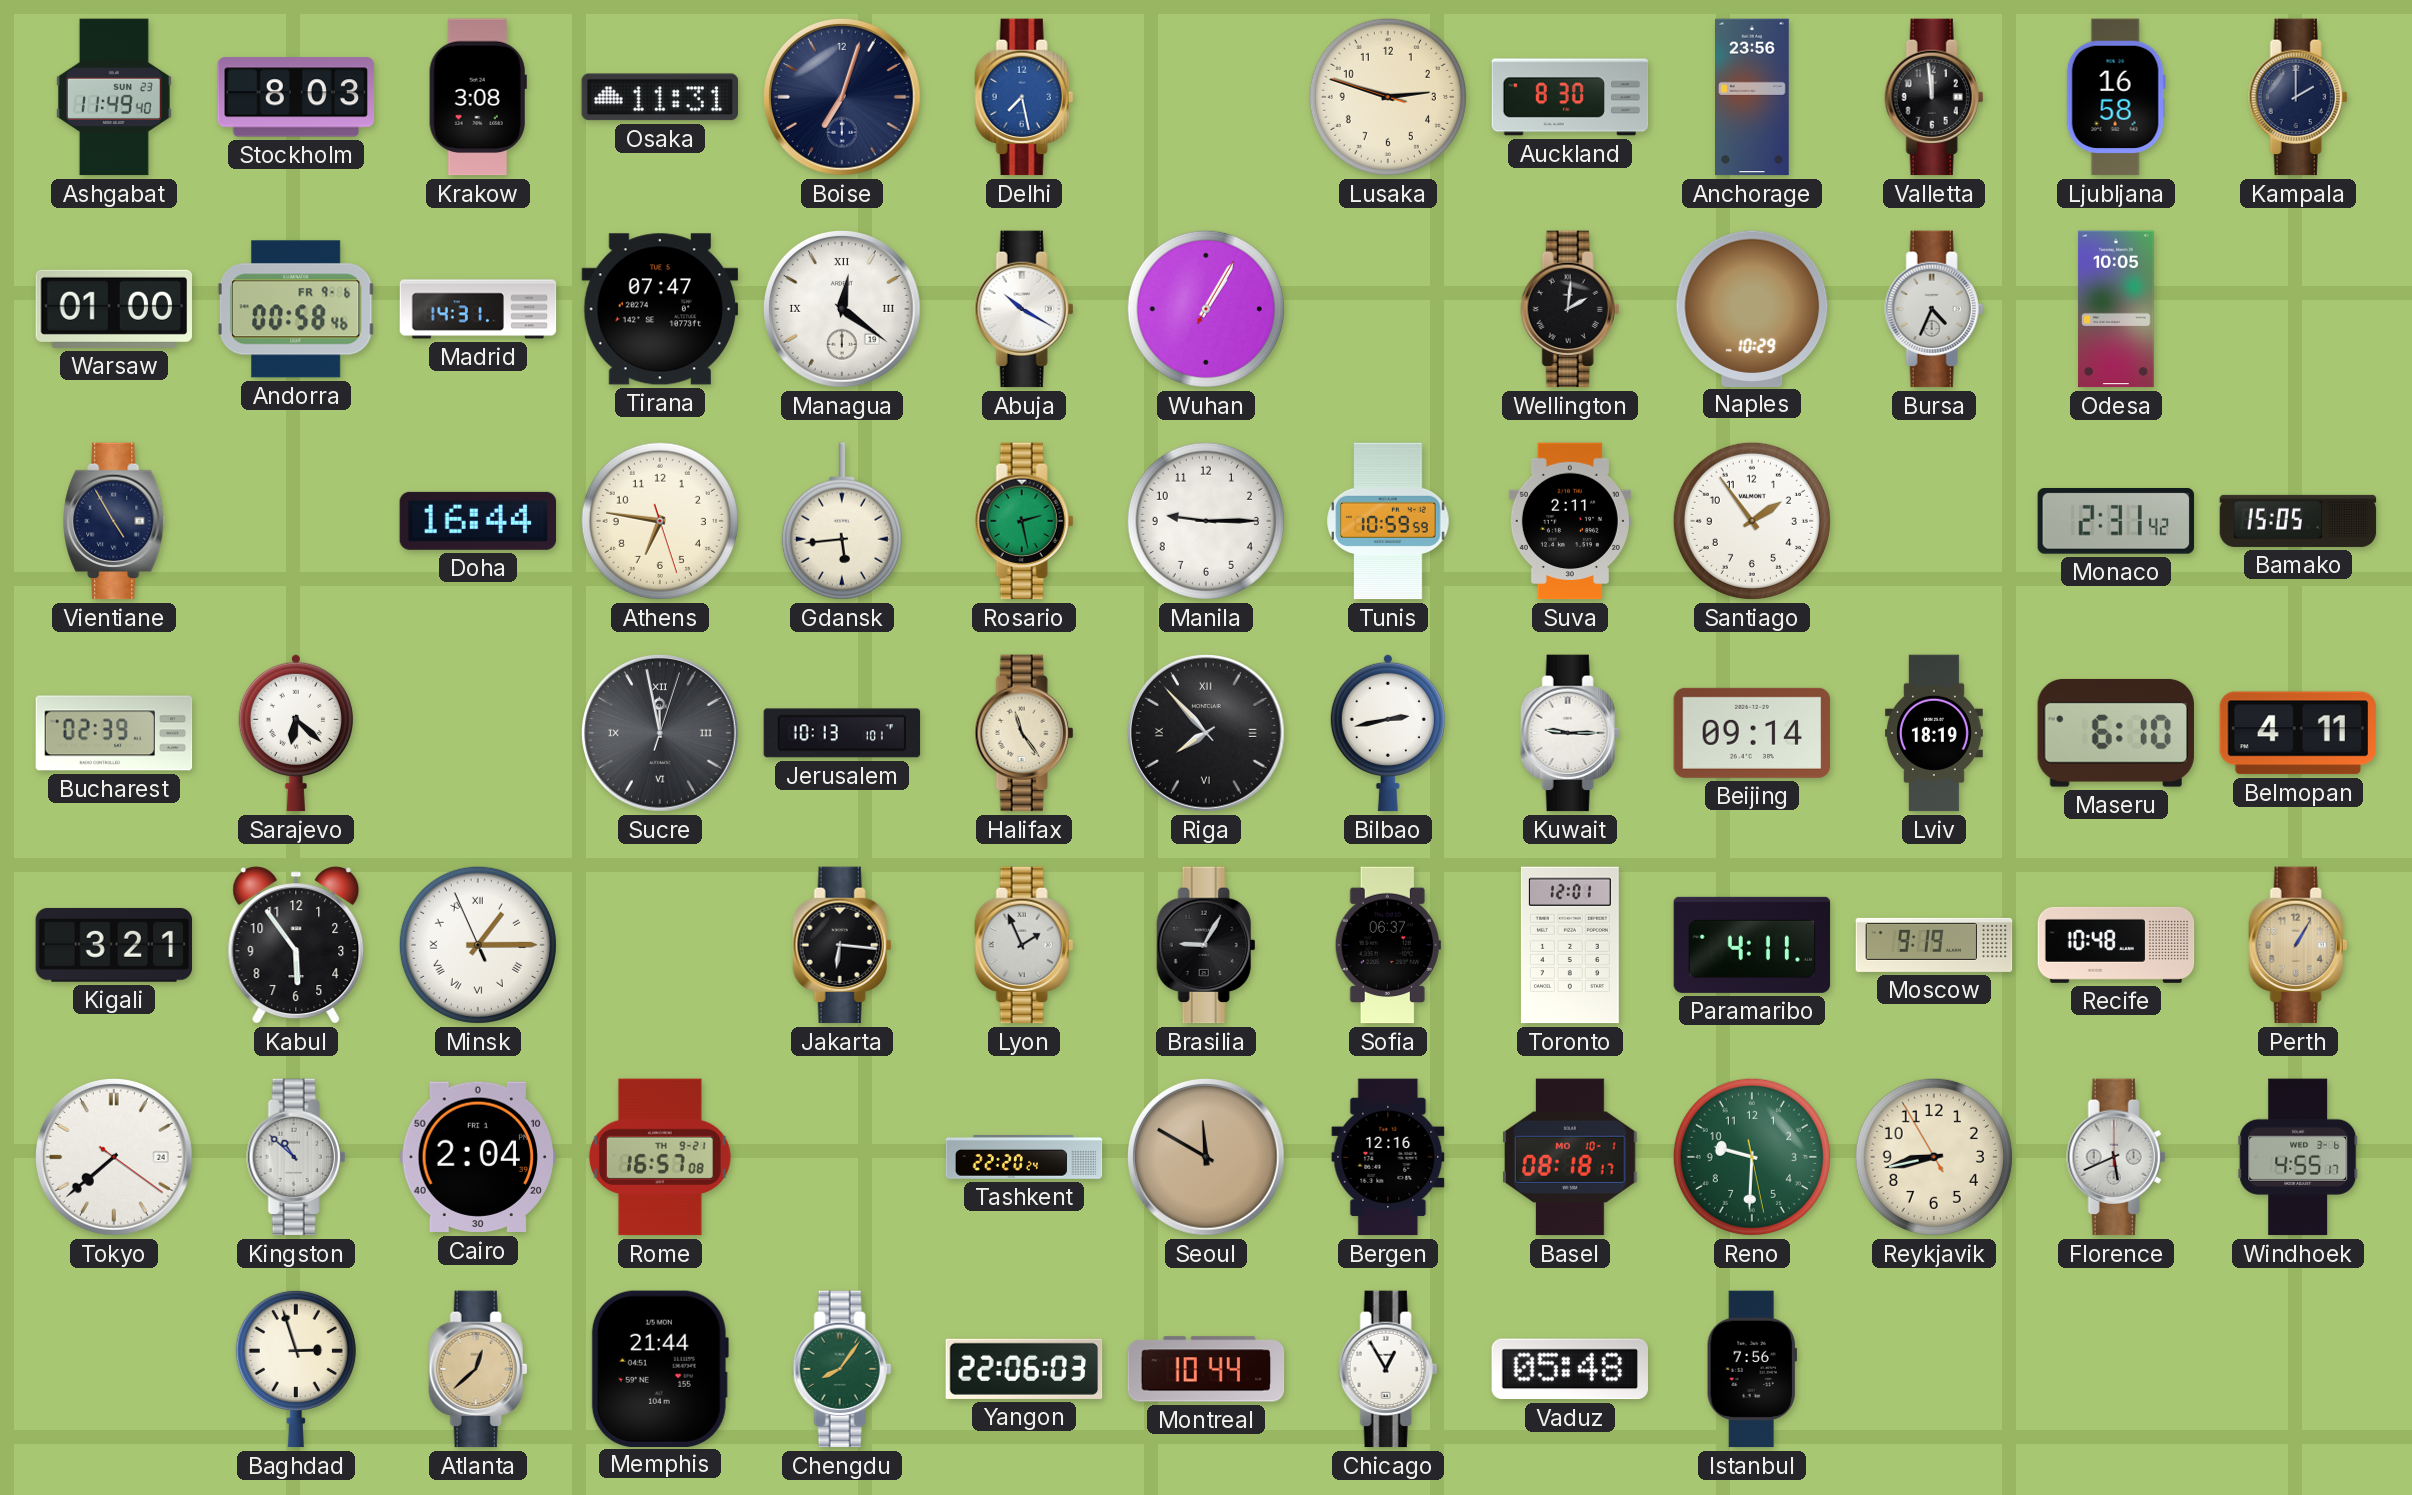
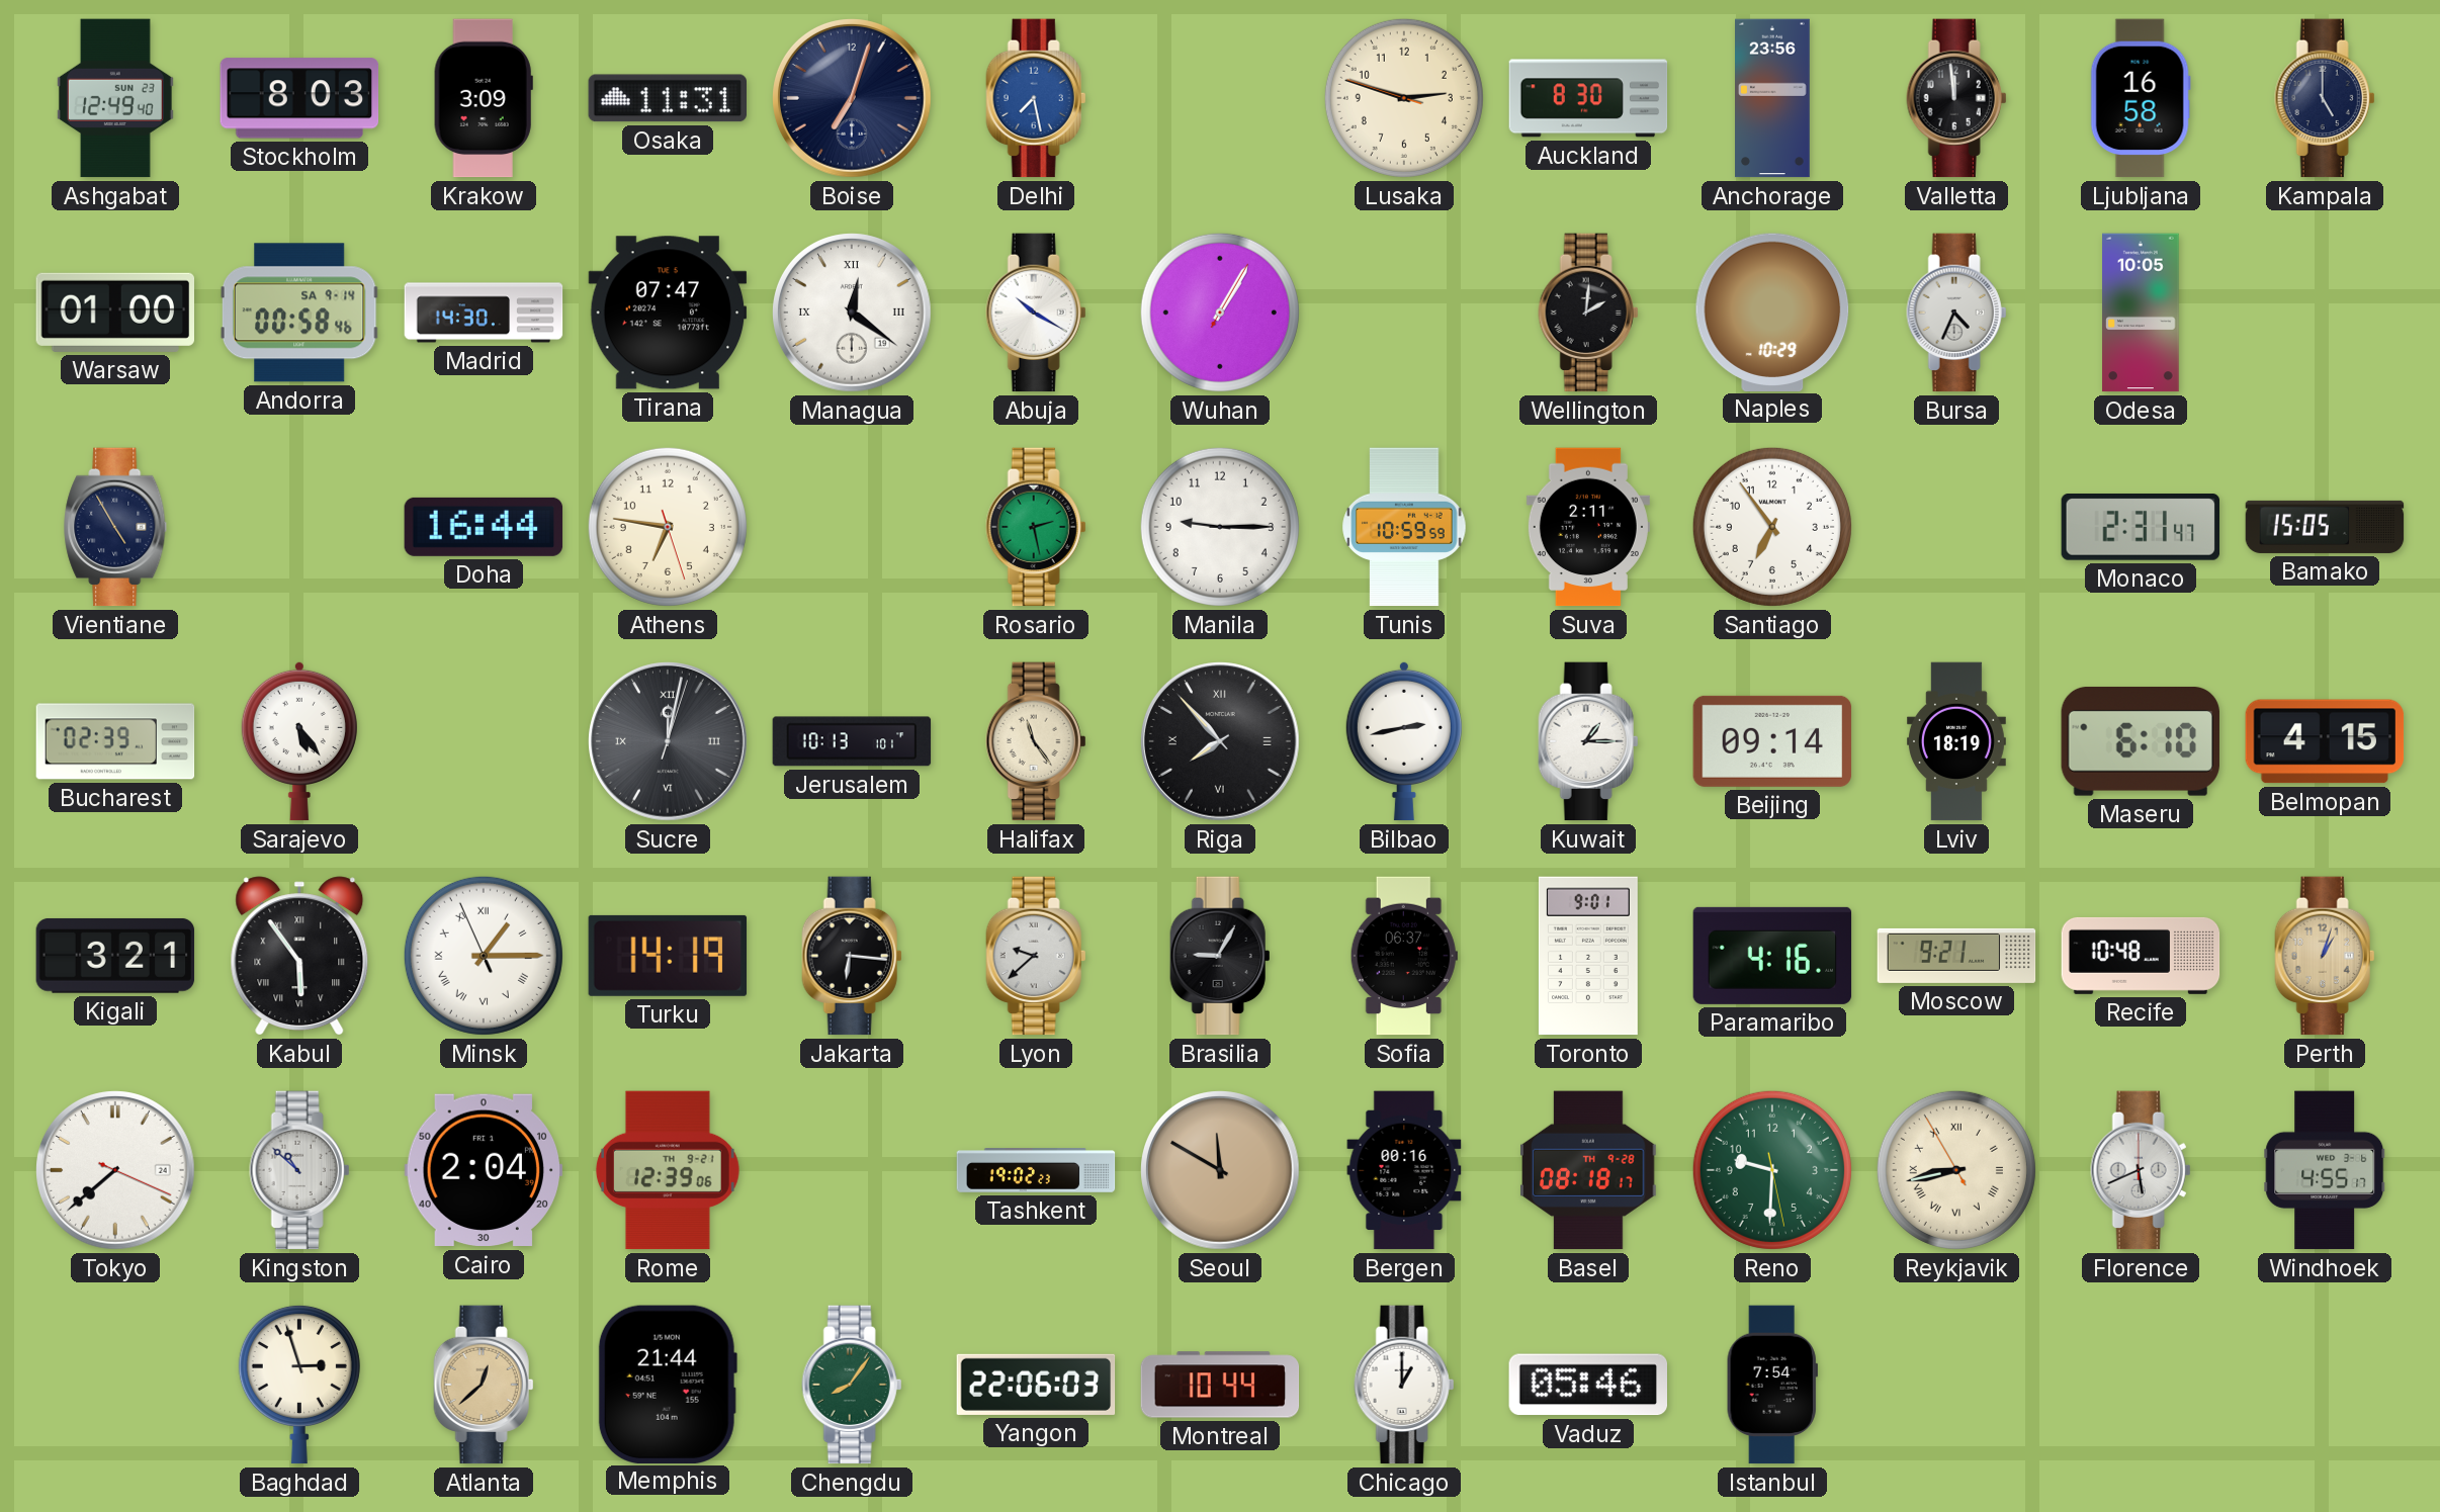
Ashgabat: 11:49 -> 12:49
Krakow: 3:08 -> 3:09
Kampala: 2:00 -> 5:00
Andorra date: FR 9-6 -> SA 9-14
Madrid: 14:31 -> 14:30
Gdansk: 5:44 -> none
Santiago: 1:54 -> 6:54
Monaco: 2:31:42 -> 2:31:47
Sarajevo: 6:22 -> 5:24
Sucre: 11:58 -> 12:02
Kuwait: 9:15 -> 1:15
Belmopan: 4:11 -> 4:15
Kabul numerals: Arabic -> Roman
Turku: none -> 14:19
Lyon: 1:56 -> 9:38
Toronto: 12:01 -> 9:01
Paramaribo: 4:11 -> 4:16
Moscow: 9:19 -> 9:21
Perth: 1:05 -> 1:03
Tokyo: 7:38:21 -> 7:38:19
Rome: 16:57 -> 12:39
Tashkent: 22:20 -> 19:02
Bergen: 12:16 -> 00:16
Basel date: MO 10-1 -> TH 9-28
Reykjavik numerals: Arabic -> Roman
Chicago: 12:55 -> 1:00
Vaduz: 05:48 -> 05:46
Istanbul: 7:56 -> 7:54
